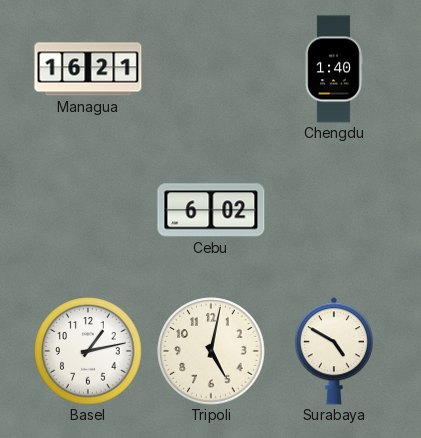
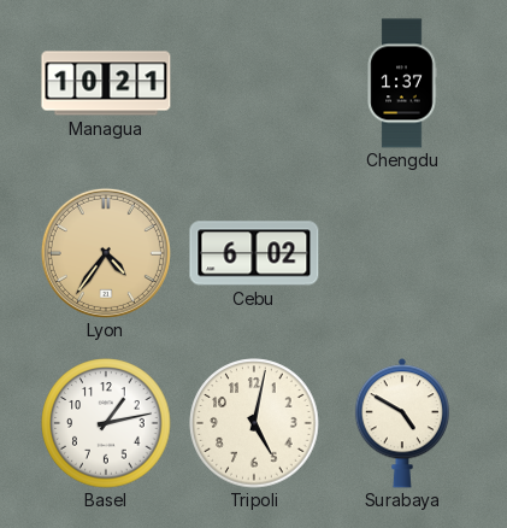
Managua: 16:21 -> 10:21
Chengdu: 1:40 -> 1:37
Lyon: none -> 4:36
